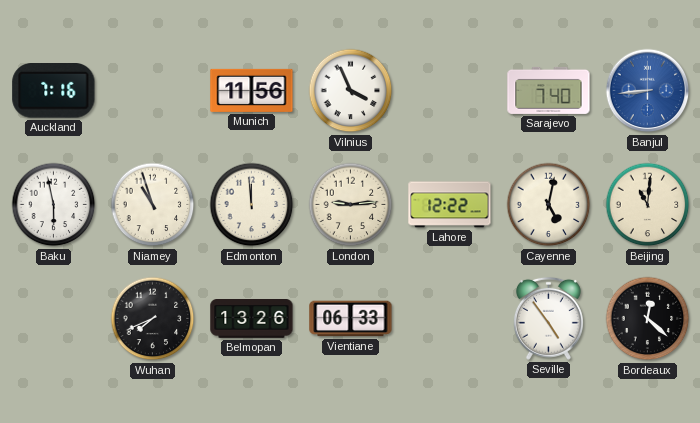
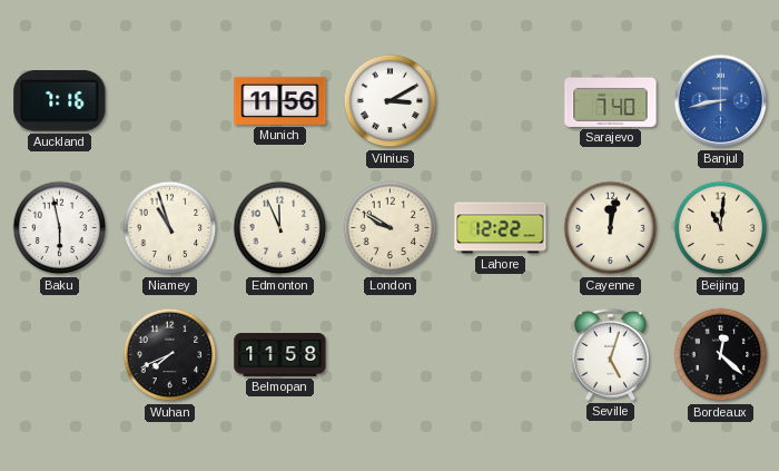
Vilnius: 3:56 -> 3:10
Banjul: 8:44 -> 8:43
Edmonton: 11:59 -> 11:56
London: 9:14 -> 9:50
Cayenne: 5:02 -> 12:02
Belmopan: 13:26 -> 11:58
Vientiane: 06:33 -> none
Seville: 4:54 -> 5:03
